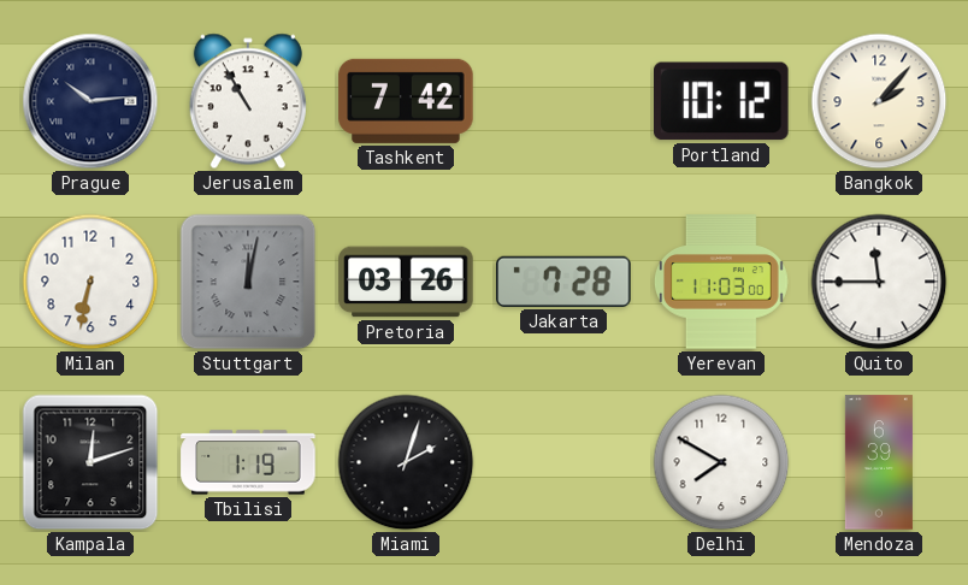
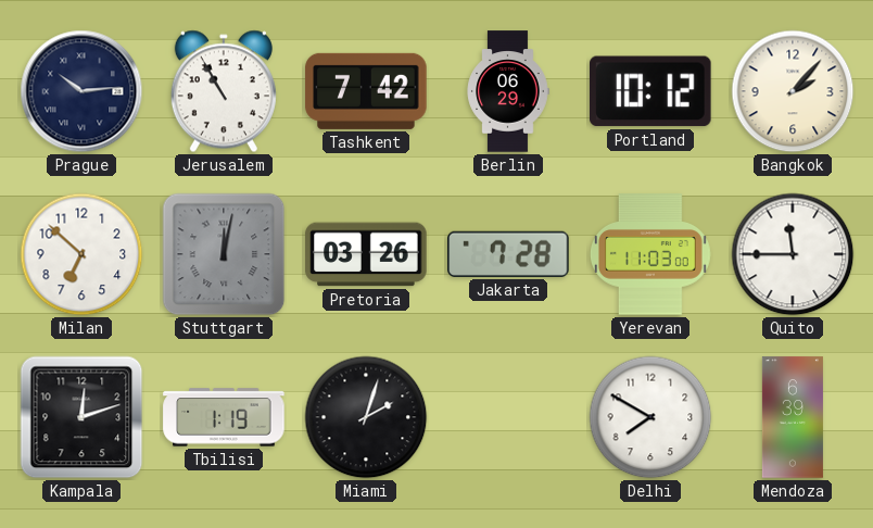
Berlin: none -> 06:29
Milan: 6:32 -> 6:52
